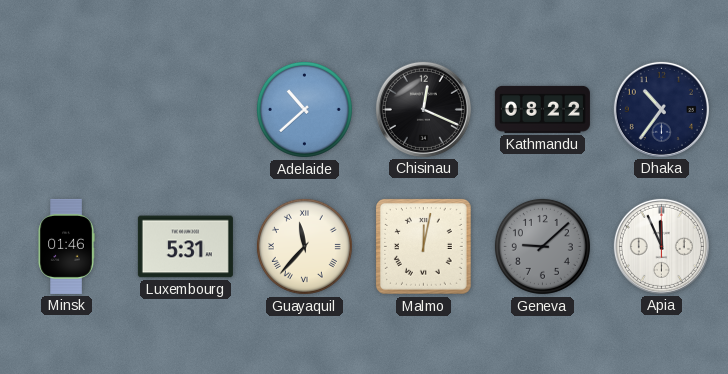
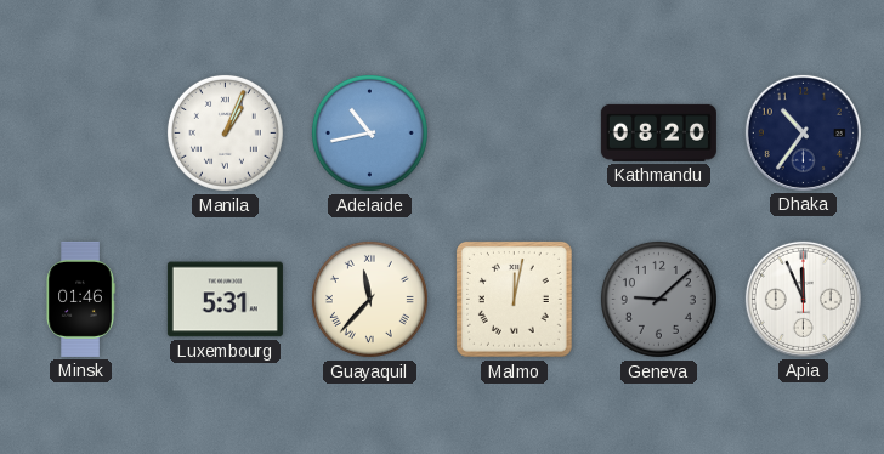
Manila: none -> 1:04
Adelaide: 10:38 -> 10:43
Chisinau: 12:19 -> none
Kathmandu: 08:22 -> 08:20
